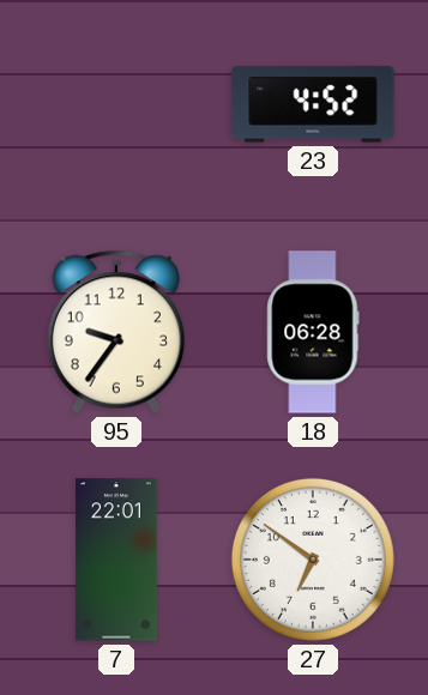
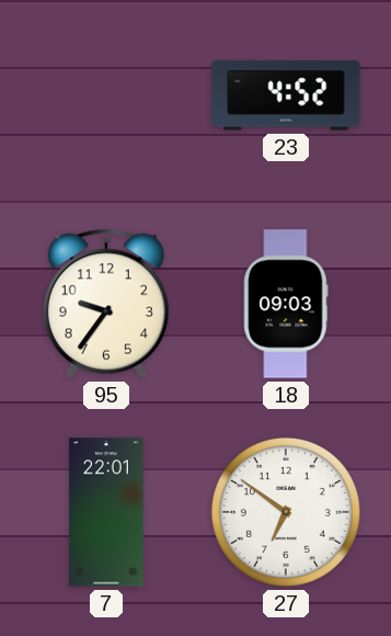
18: 06:28 -> 09:03
